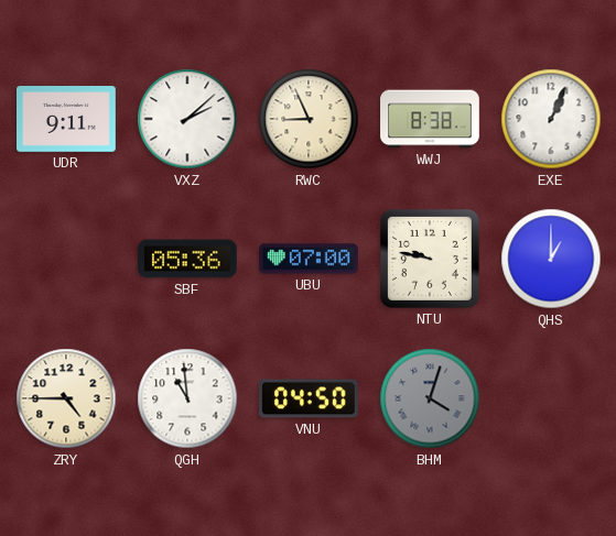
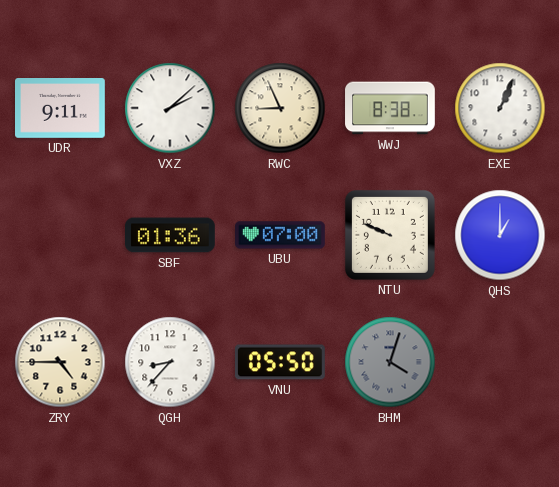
SBF: 05:36 -> 01:36
NTU: 9:47 -> 9:49
QGH: 10:59 -> 8:37
VNU: 04:50 -> 05:50
